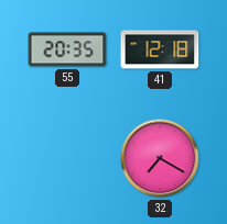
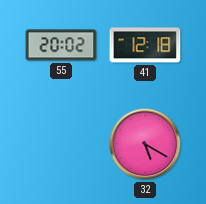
55: 20:35 -> 20:02
32: 7:20 -> 5:20
